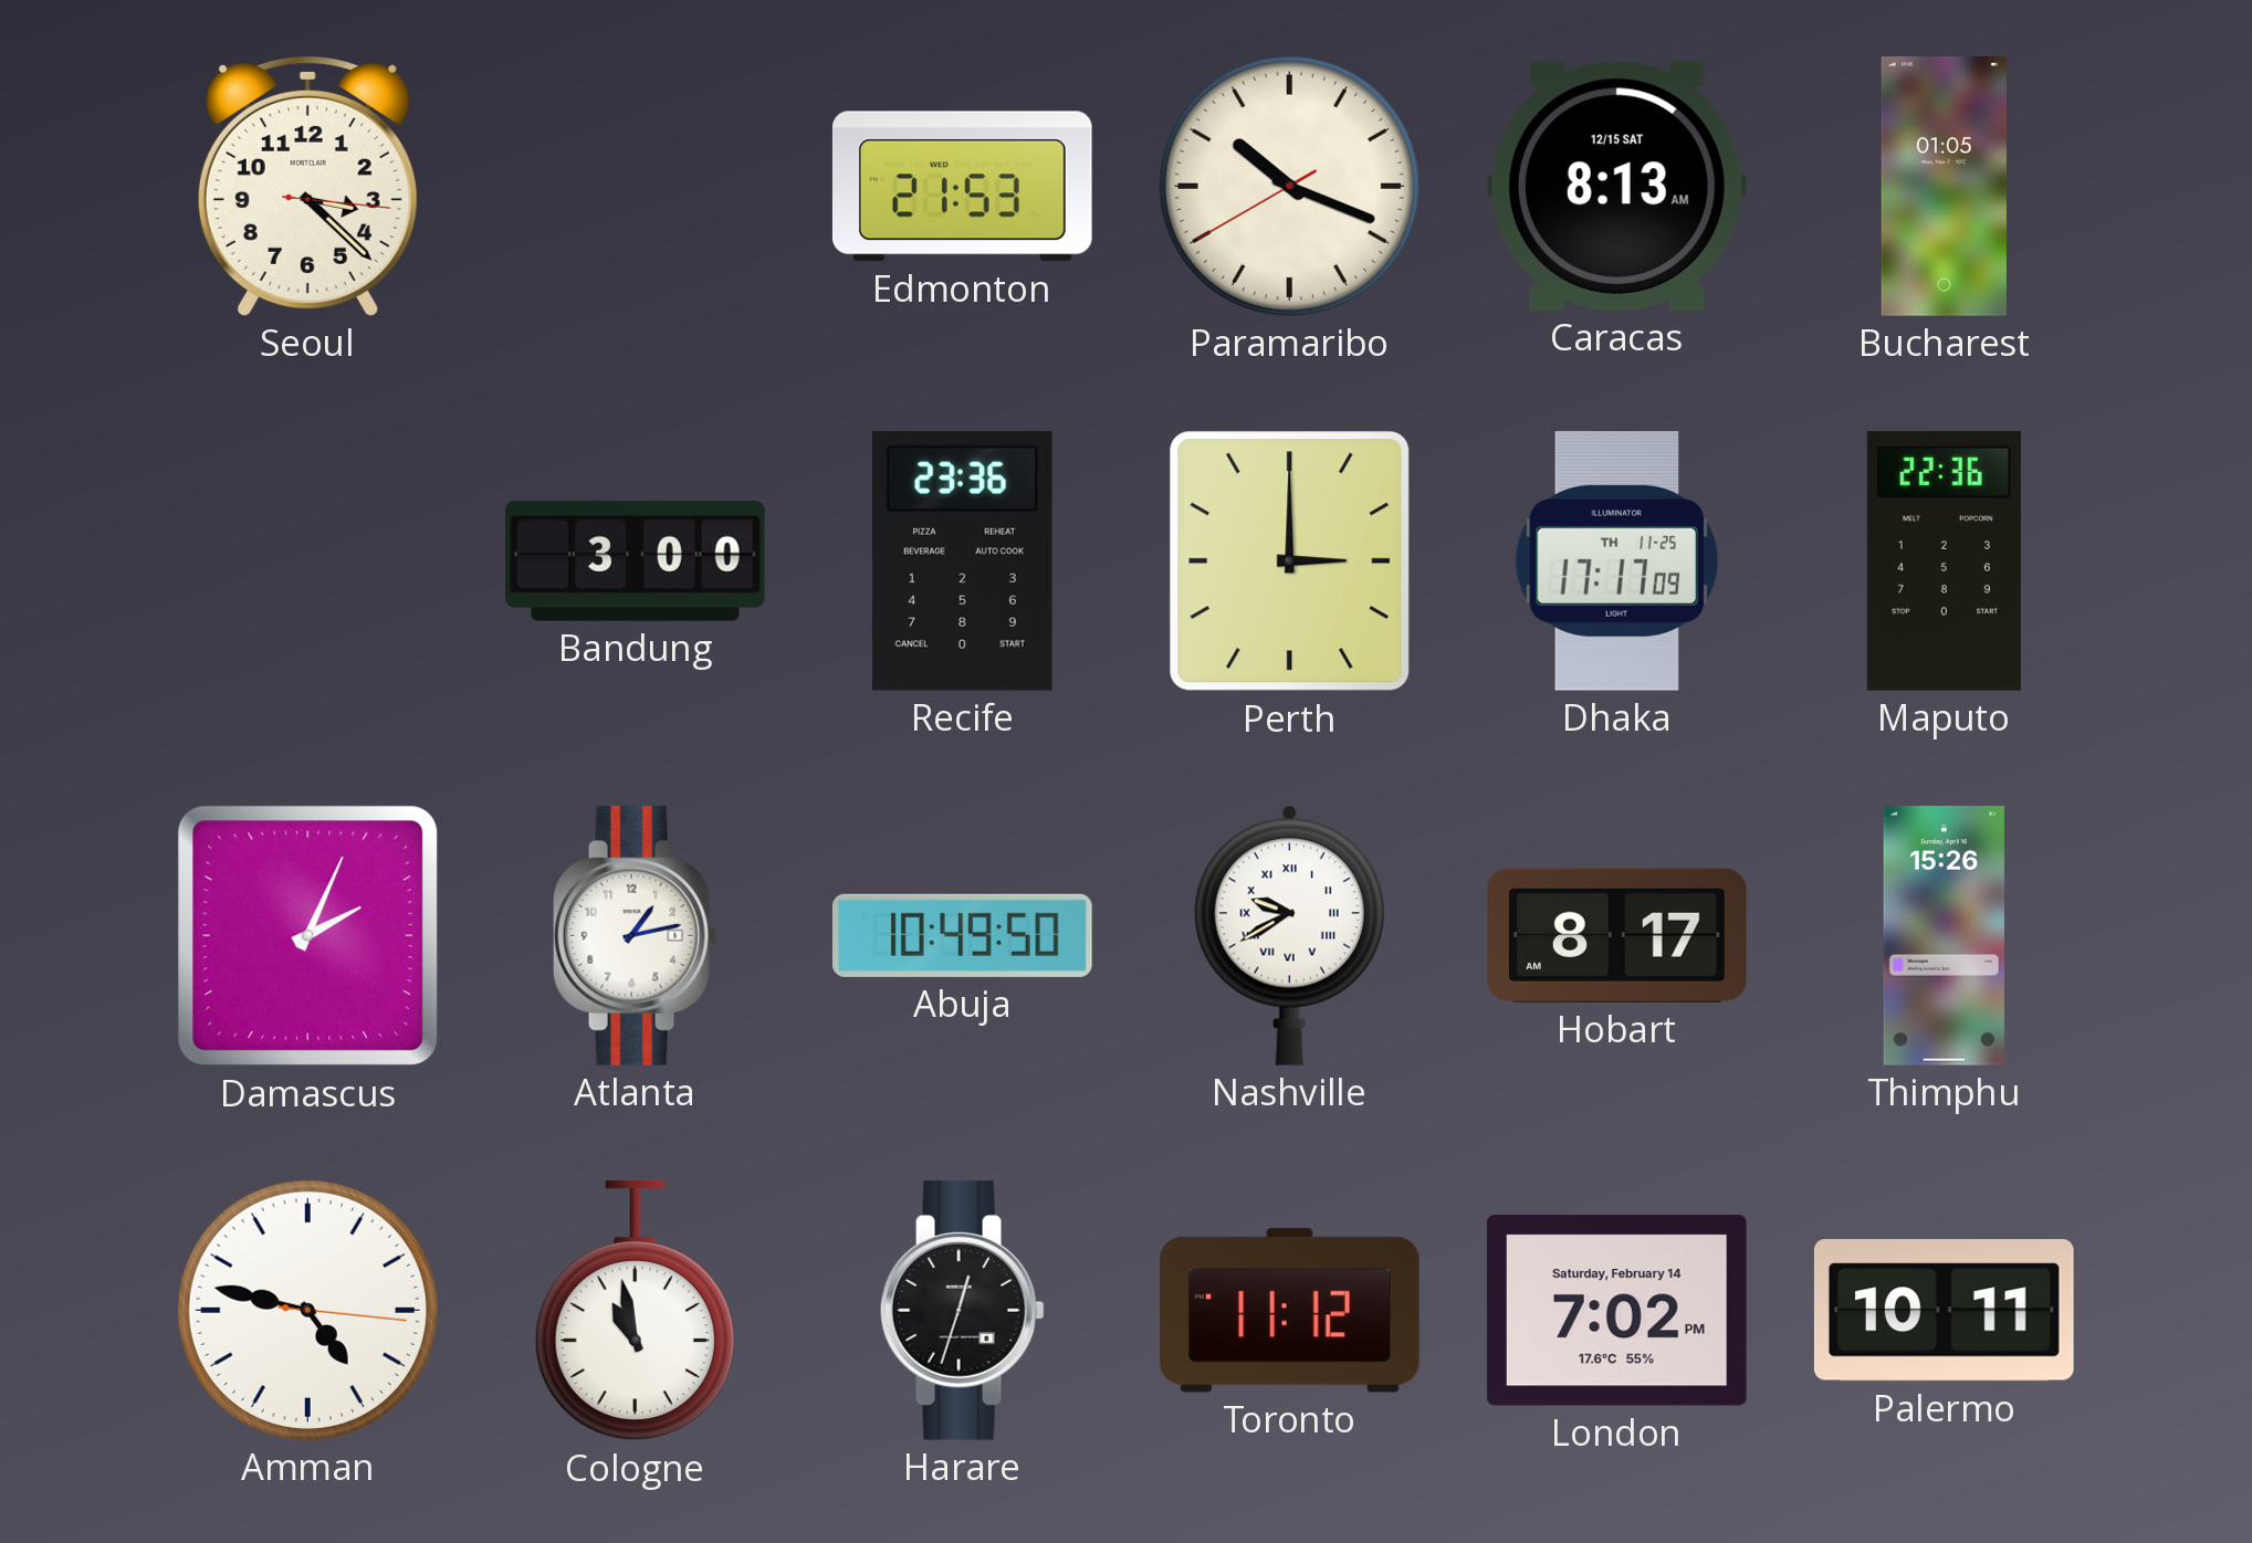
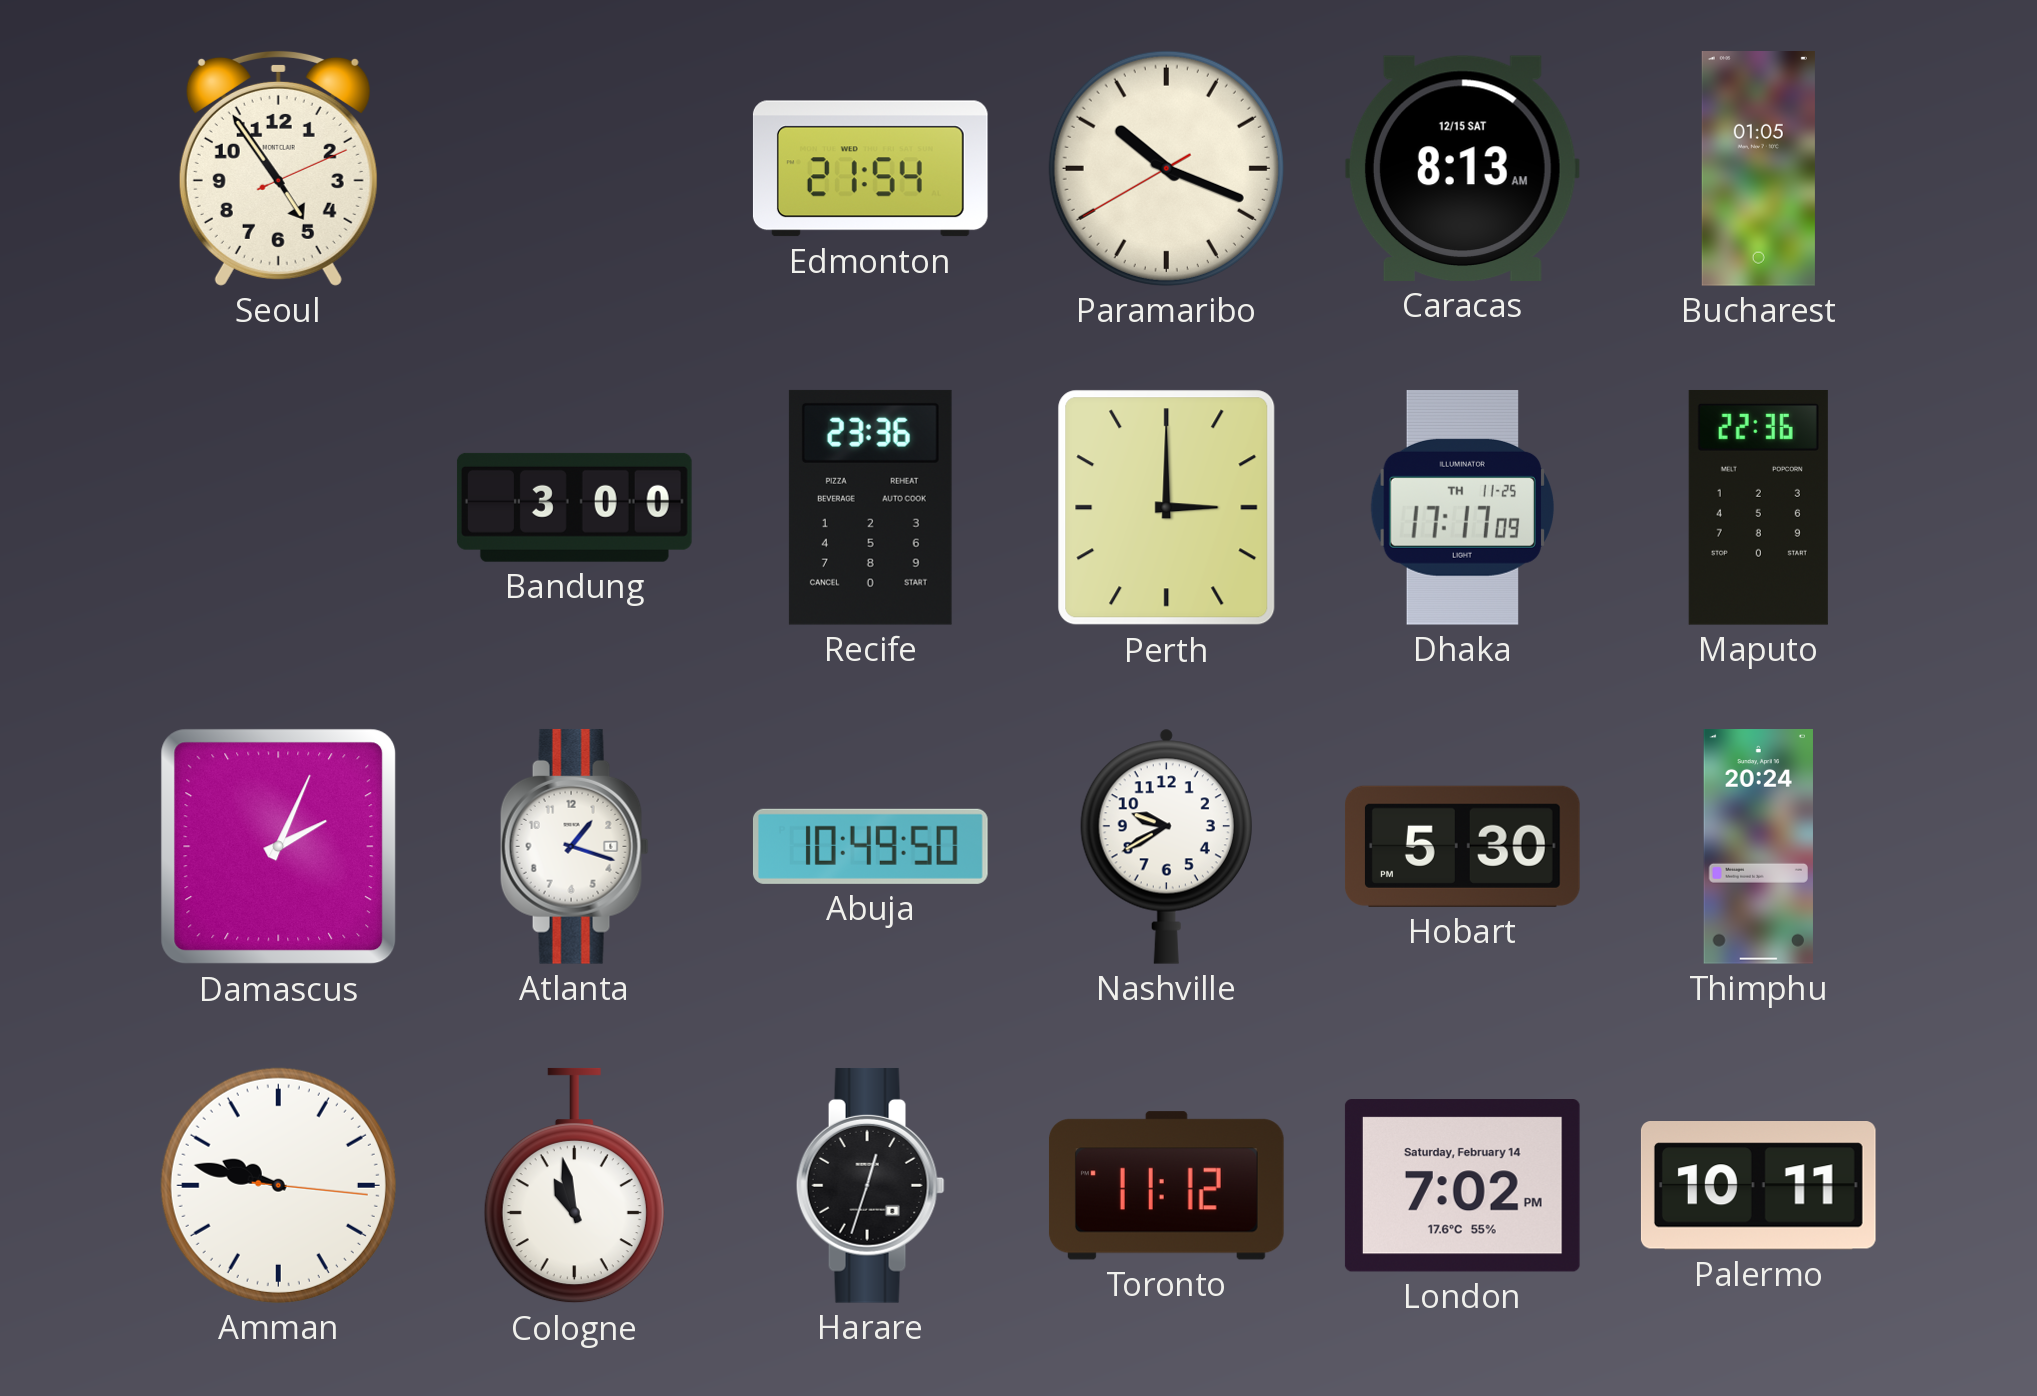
Seoul: 3:22 -> 4:54
Edmonton: 21:53 -> 21:54
Atlanta: 1:13 -> 1:18
Nashville numerals: Roman -> Arabic
Hobart: 8:17 -> 5:30
Thimphu: 15:26 -> 20:24
Amman: 4:47 -> 9:47
